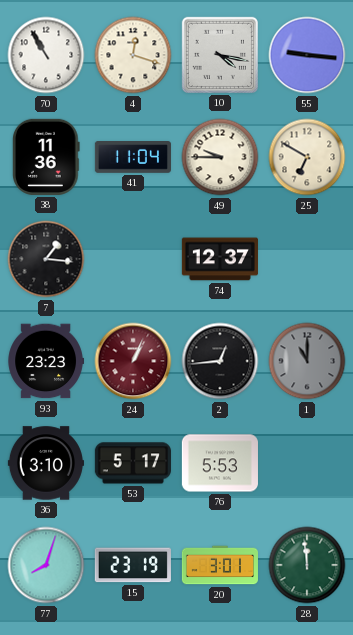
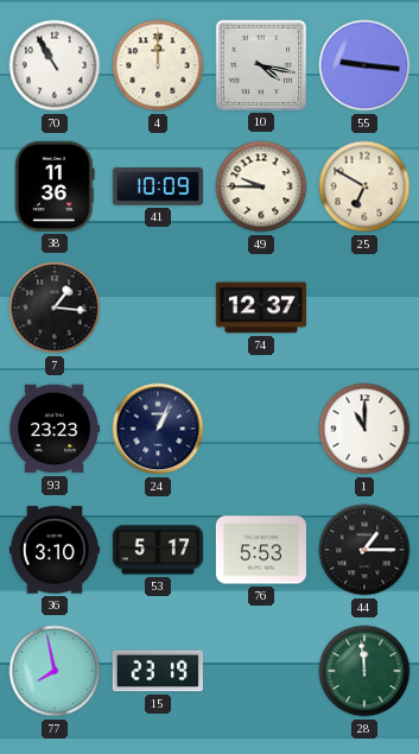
4: 12:18 -> 12:00
41: 11:04 -> 10:09
24 dial: burgundy -> navy
2: 12:44 -> none
1 dial: grey -> white
44: none -> 1:15
77: 8:03 -> 7:58
20: 3:01 -> none
